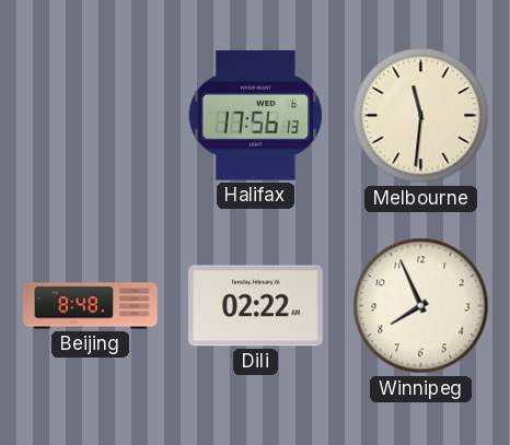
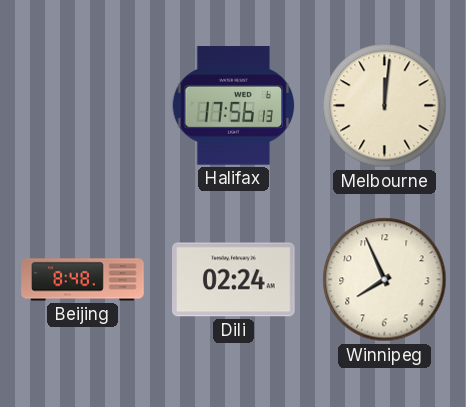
Melbourne: 11:31 -> 12:01
Dili: 02:22 -> 02:24
